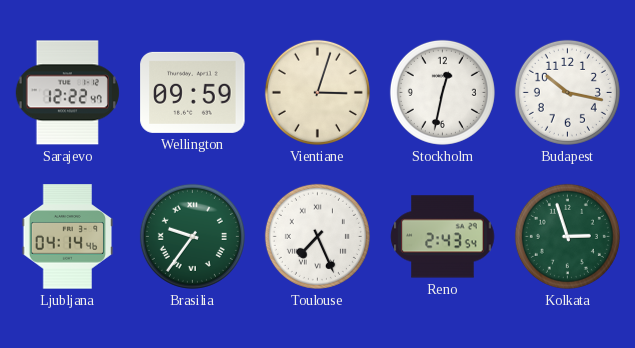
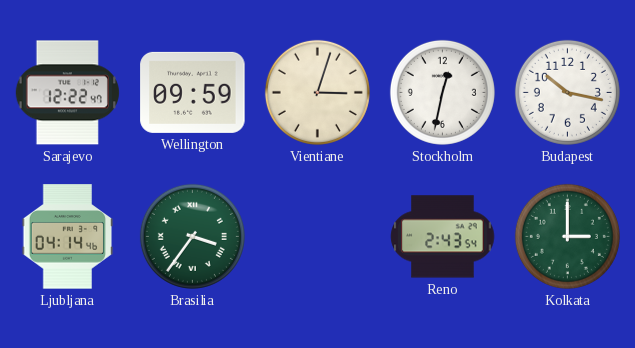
Brasilia: 9:36 -> 3:36
Toulouse: 7:26 -> none
Kolkata: 2:57 -> 3:00
